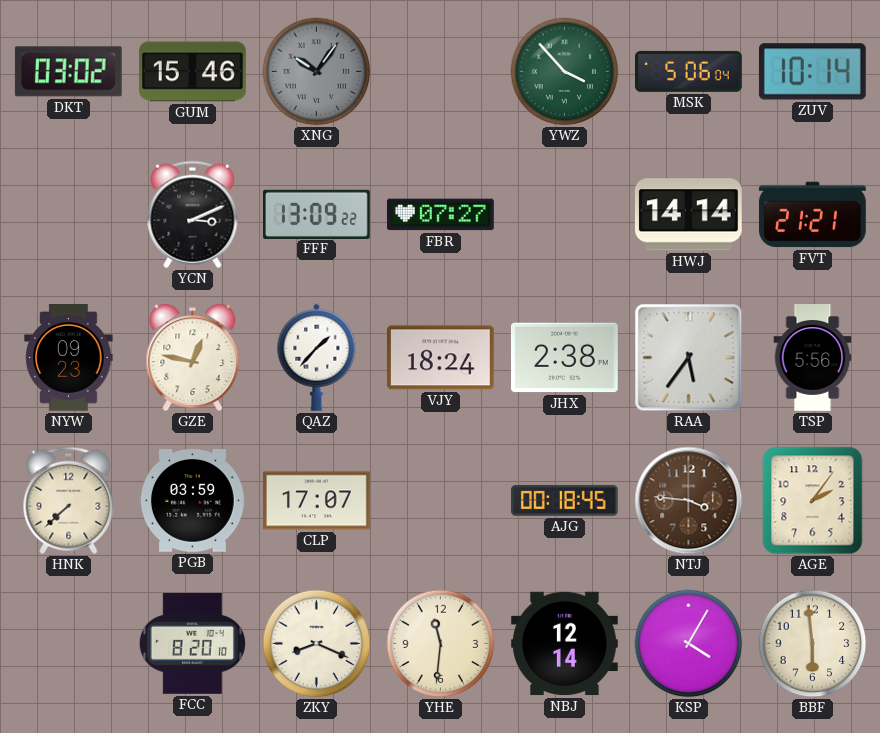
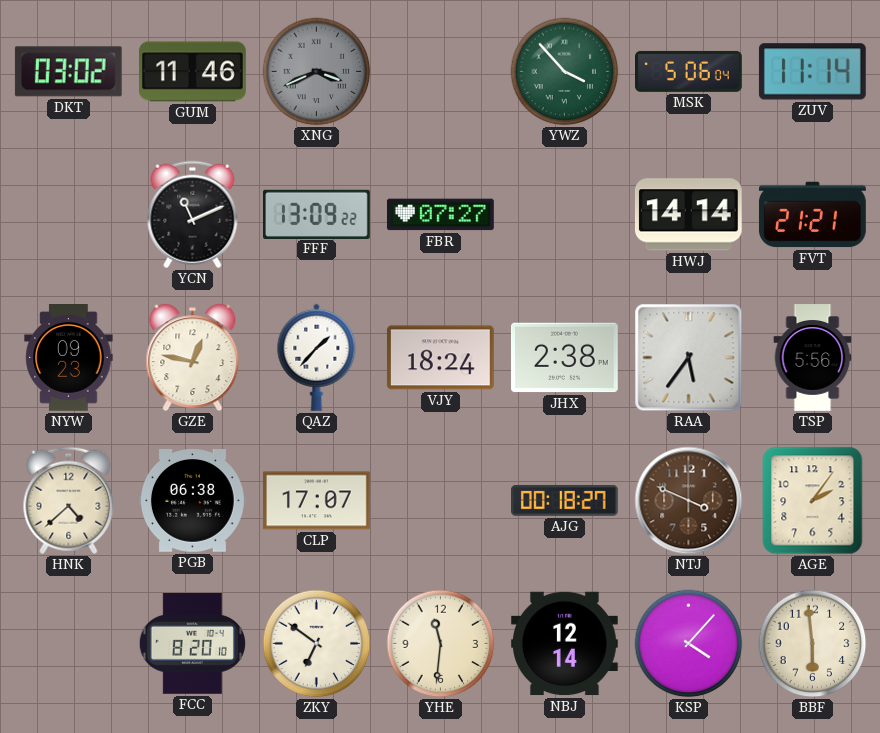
GUM: 15:46 -> 11:46
XNG: 10:06 -> 3:41
ZUV: 10:14 -> 11:14
YCN: 3:11 -> 11:11
HNK: 7:38 -> 4:38
PGB: 03:59 -> 06:38
AJG: 00:18:45 -> 00:18:27
NTJ: 3:46 -> 3:49
ZKY: 8:19 -> 6:51
KSP: 4:05 -> 4:07
